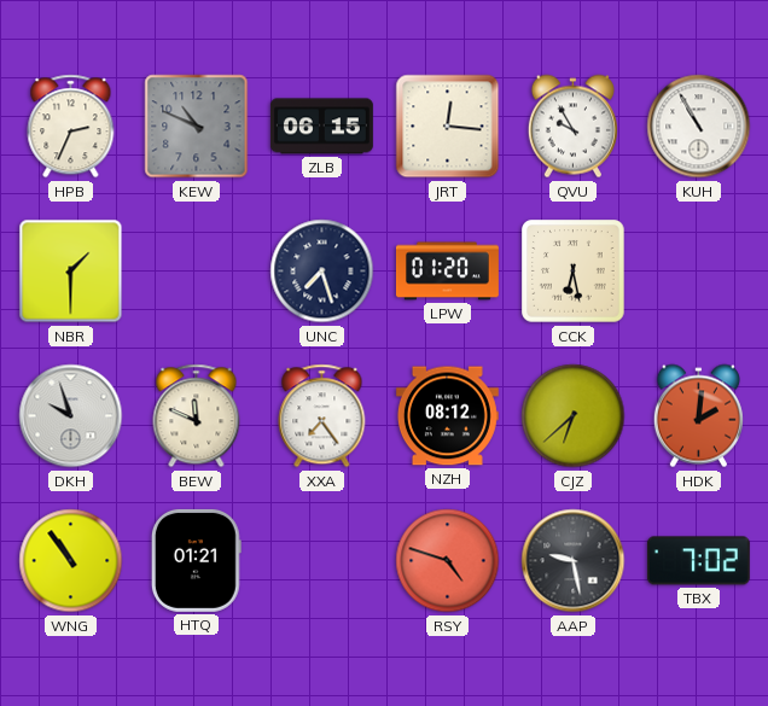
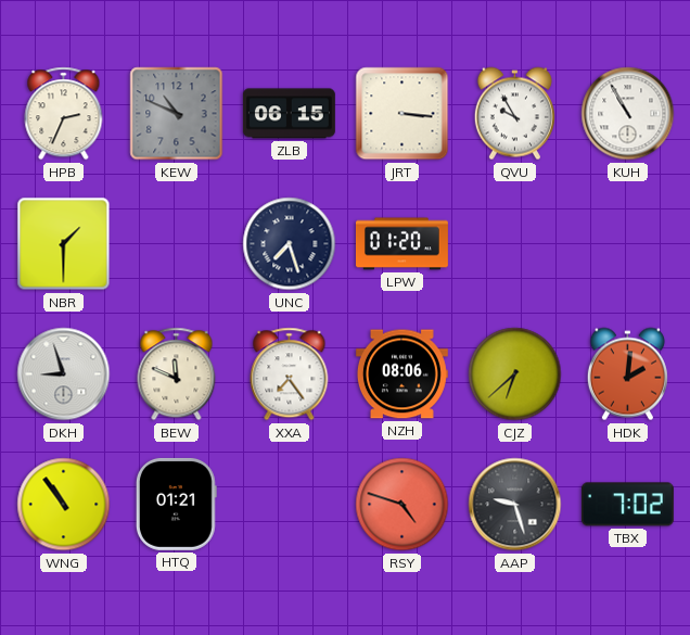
JRT: 12:16 -> 3:16
CCK: 6:28 -> none
DKH: 9:57 -> 8:57
NZH: 08:12 -> 08:06
AAP: 9:28 -> 9:27
